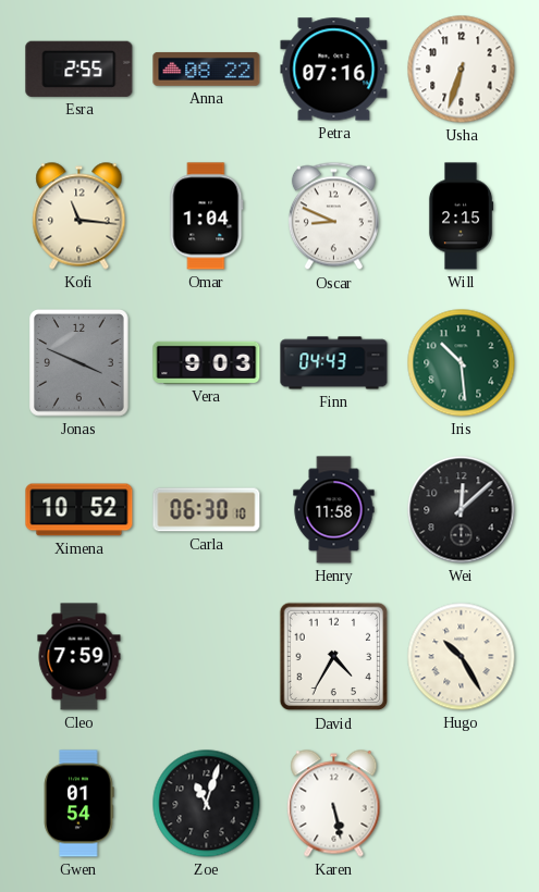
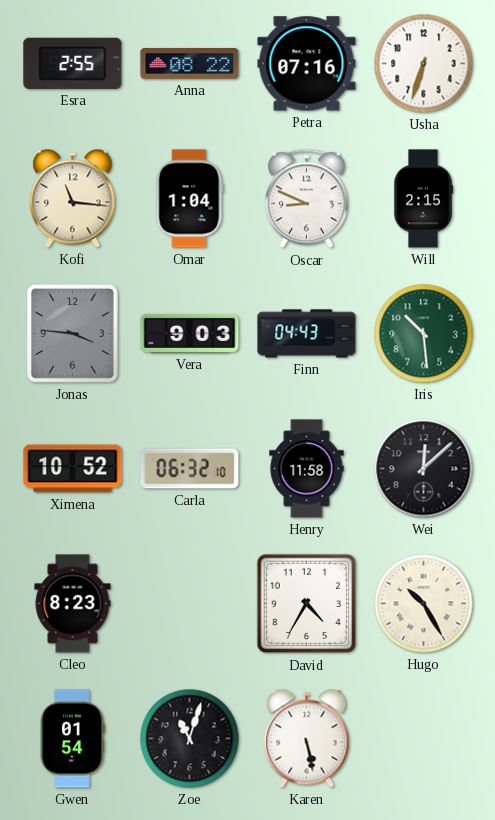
Jonas: 3:49 -> 3:46
Carla: 06:30 -> 06:32
Cleo: 7:59 -> 8:23
